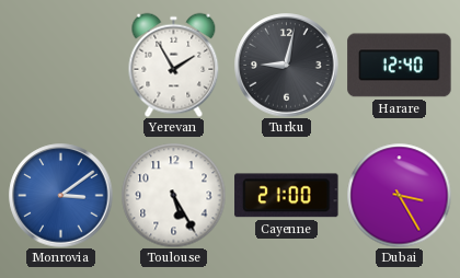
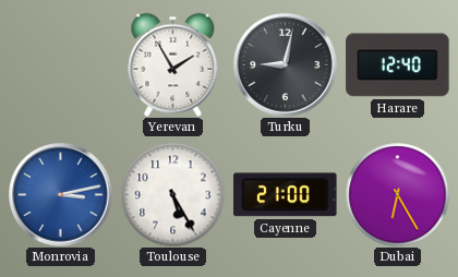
Monrovia: 3:09 -> 3:13
Dubai: 3:25 -> 6:25
